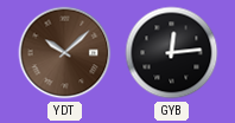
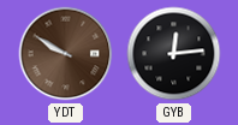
YDT: 10:08 -> 9:50
